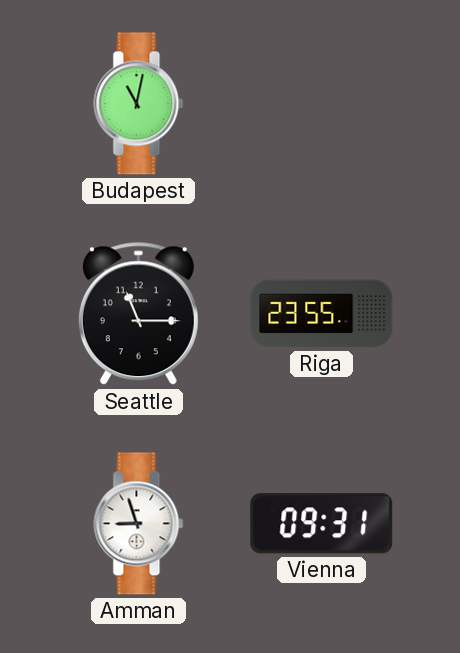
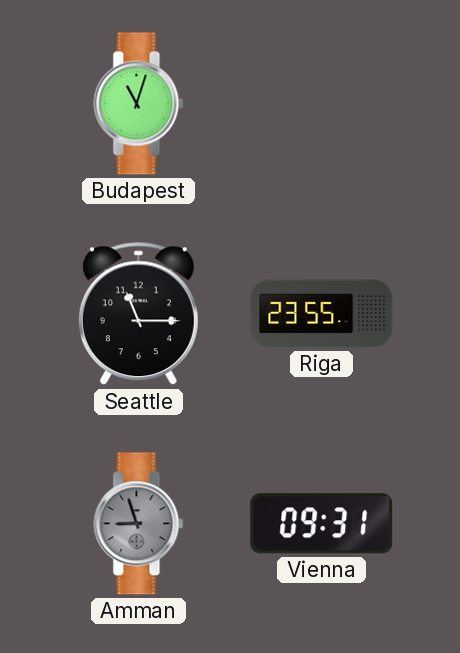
Budapest: 11:02 -> 11:03
Amman dial: white -> grey
